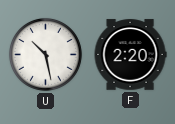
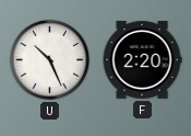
U: 10:28 -> 10:26
